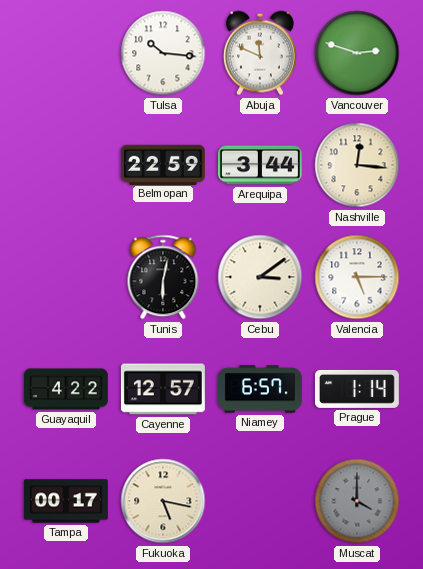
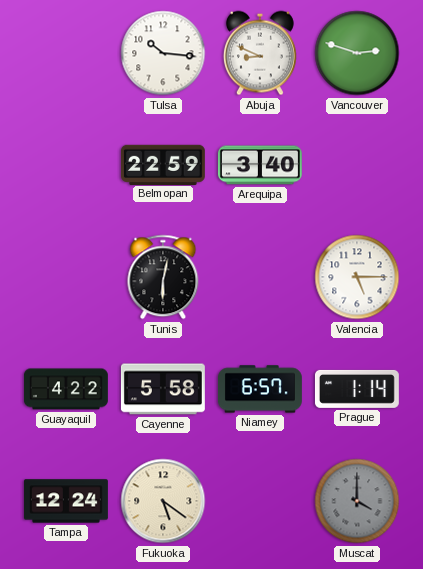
Abuja: 11:49 -> 8:49
Arequipa: 3:44 -> 3:40
Nashville: 12:16 -> none
Cebu: 3:09 -> none
Cayenne: 12:57 -> 5:58
Tampa: 00:17 -> 12:24
Fukuoka: 5:17 -> 5:21
